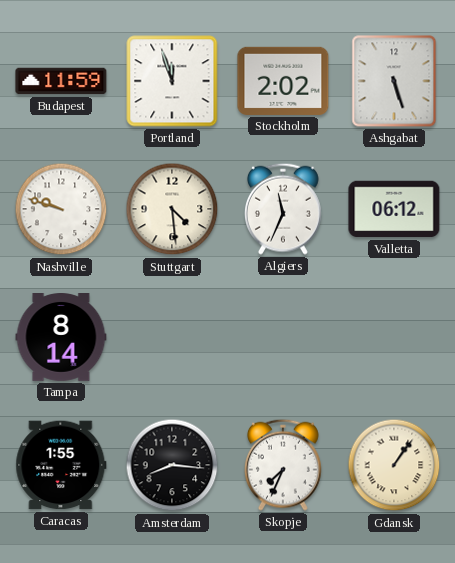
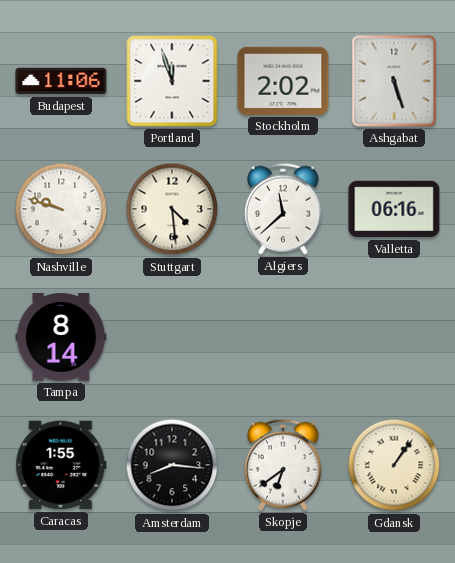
Budapest: 11:59 -> 11:06
Algiers: 11:34 -> 11:38
Valletta: 06:12 -> 06:16
Skopje: 7:34 -> 6:39
